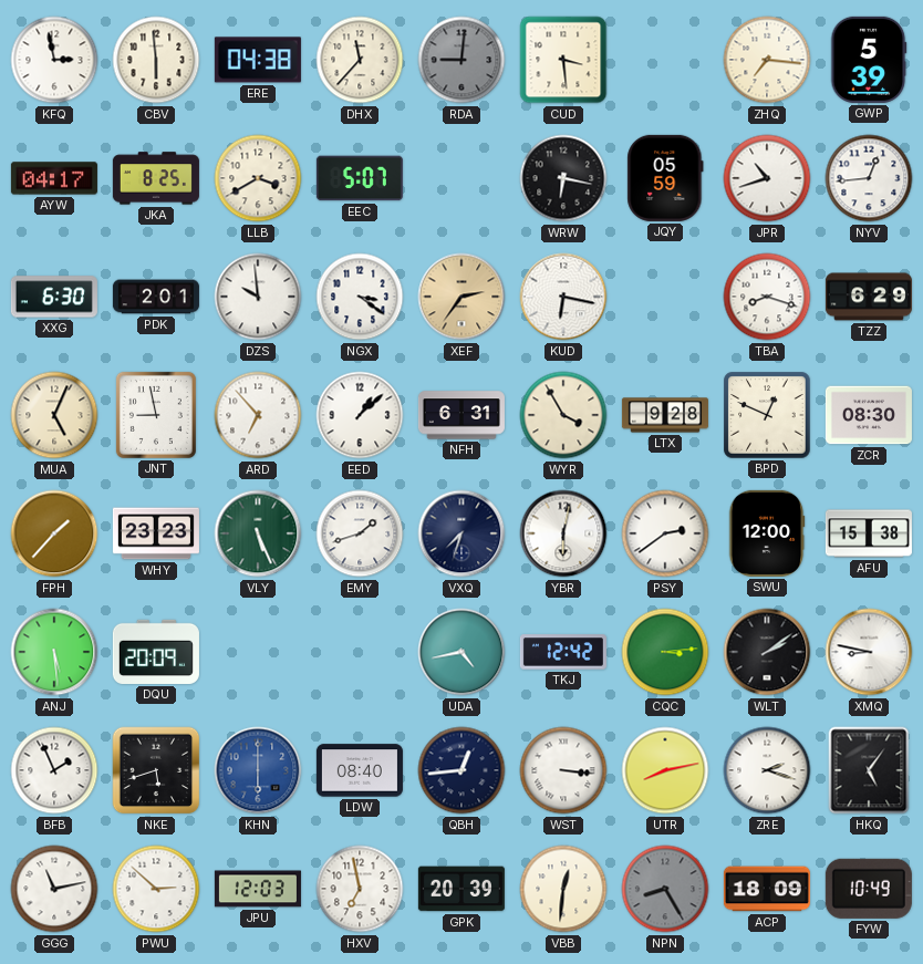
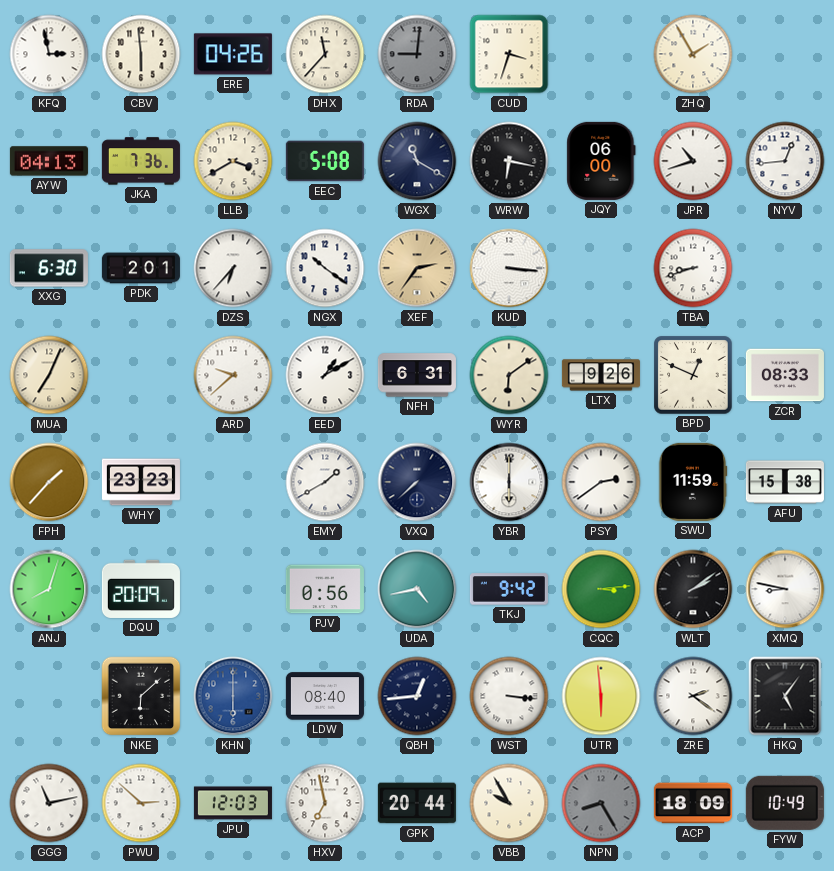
ERE: 04:38 -> 04:26
CUD: 3:29 -> 3:33
ZHQ: 7:16 -> 1:55
GWP: 5:39 -> none
AYW: 04:17 -> 04:13
JKA: 8:25 -> 7:36
EEC: 5:07 -> 5:08
WGX: none -> 11:20
JQY: 05:59 -> 06:00
DZS: 9:59 -> 6:37
NGX: 3:21 -> 10:21
KUD: 6:17 -> 3:16
TBA: 8:18 -> 8:42
TZZ: 6:29 -> none
MUA: 5:04 -> 7:04
JNT: 8:58 -> none
ARD: 6:53 -> 9:38
EED: 1:08 -> 1:10
WYR: 3:55 -> 6:09
LTX: 9:28 -> 9:26
ZCR: 08:30 -> 08:33
VLY: 5:26 -> none
EMY: 1:42 -> 1:40
VXQ: 7:33 -> 7:38
YBR: 6:02 -> 6:00
SWU: 12:00 -> 11:59
ANJ: 5:29 -> 8:03
PJV: none -> 0:56
TKJ: 12:42 -> 9:42
BFB: 1:56 -> none
NKE: 5:42 -> 6:08
UTR: 8:13 -> 5:59
ZRE: 2:18 -> 2:21
GPK: 20:39 -> 20:44
VBB: 12:31 -> 9:55
